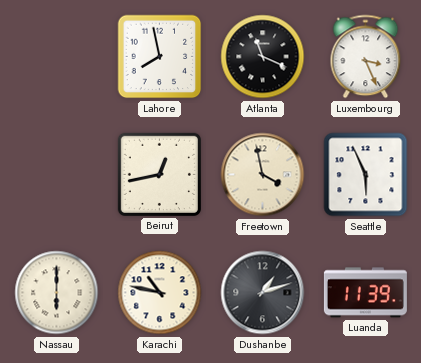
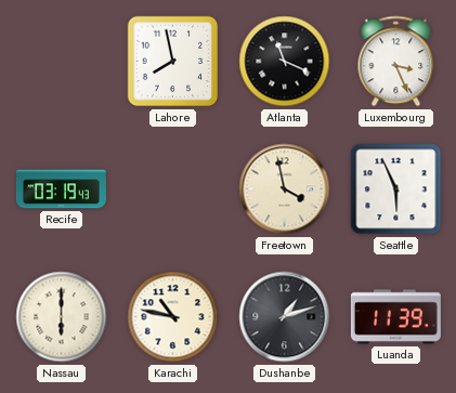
Recife: none -> 03:19
Beirut: 12:43 -> none
